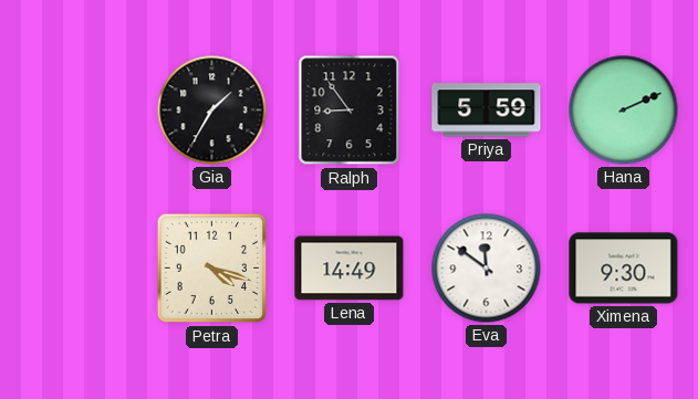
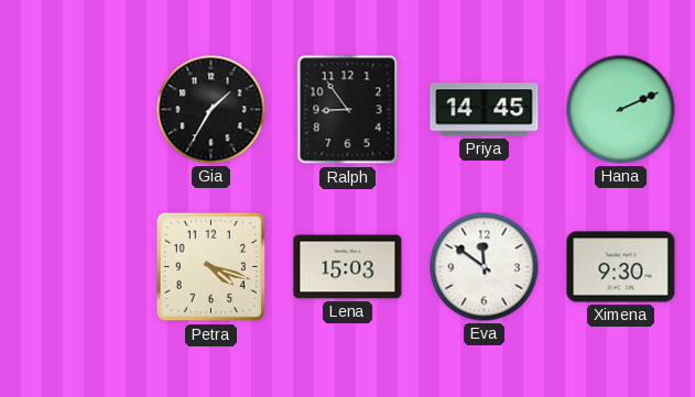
Priya: 5:59 -> 14:45
Lena: 14:49 -> 15:03
